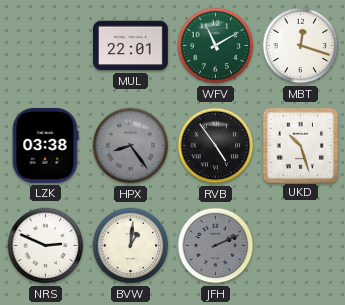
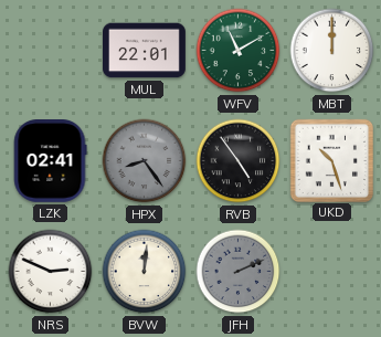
MBT: 12:18 -> 12:00
LZK: 03:38 -> 02:41
BVW: 1:01 -> 12:01
